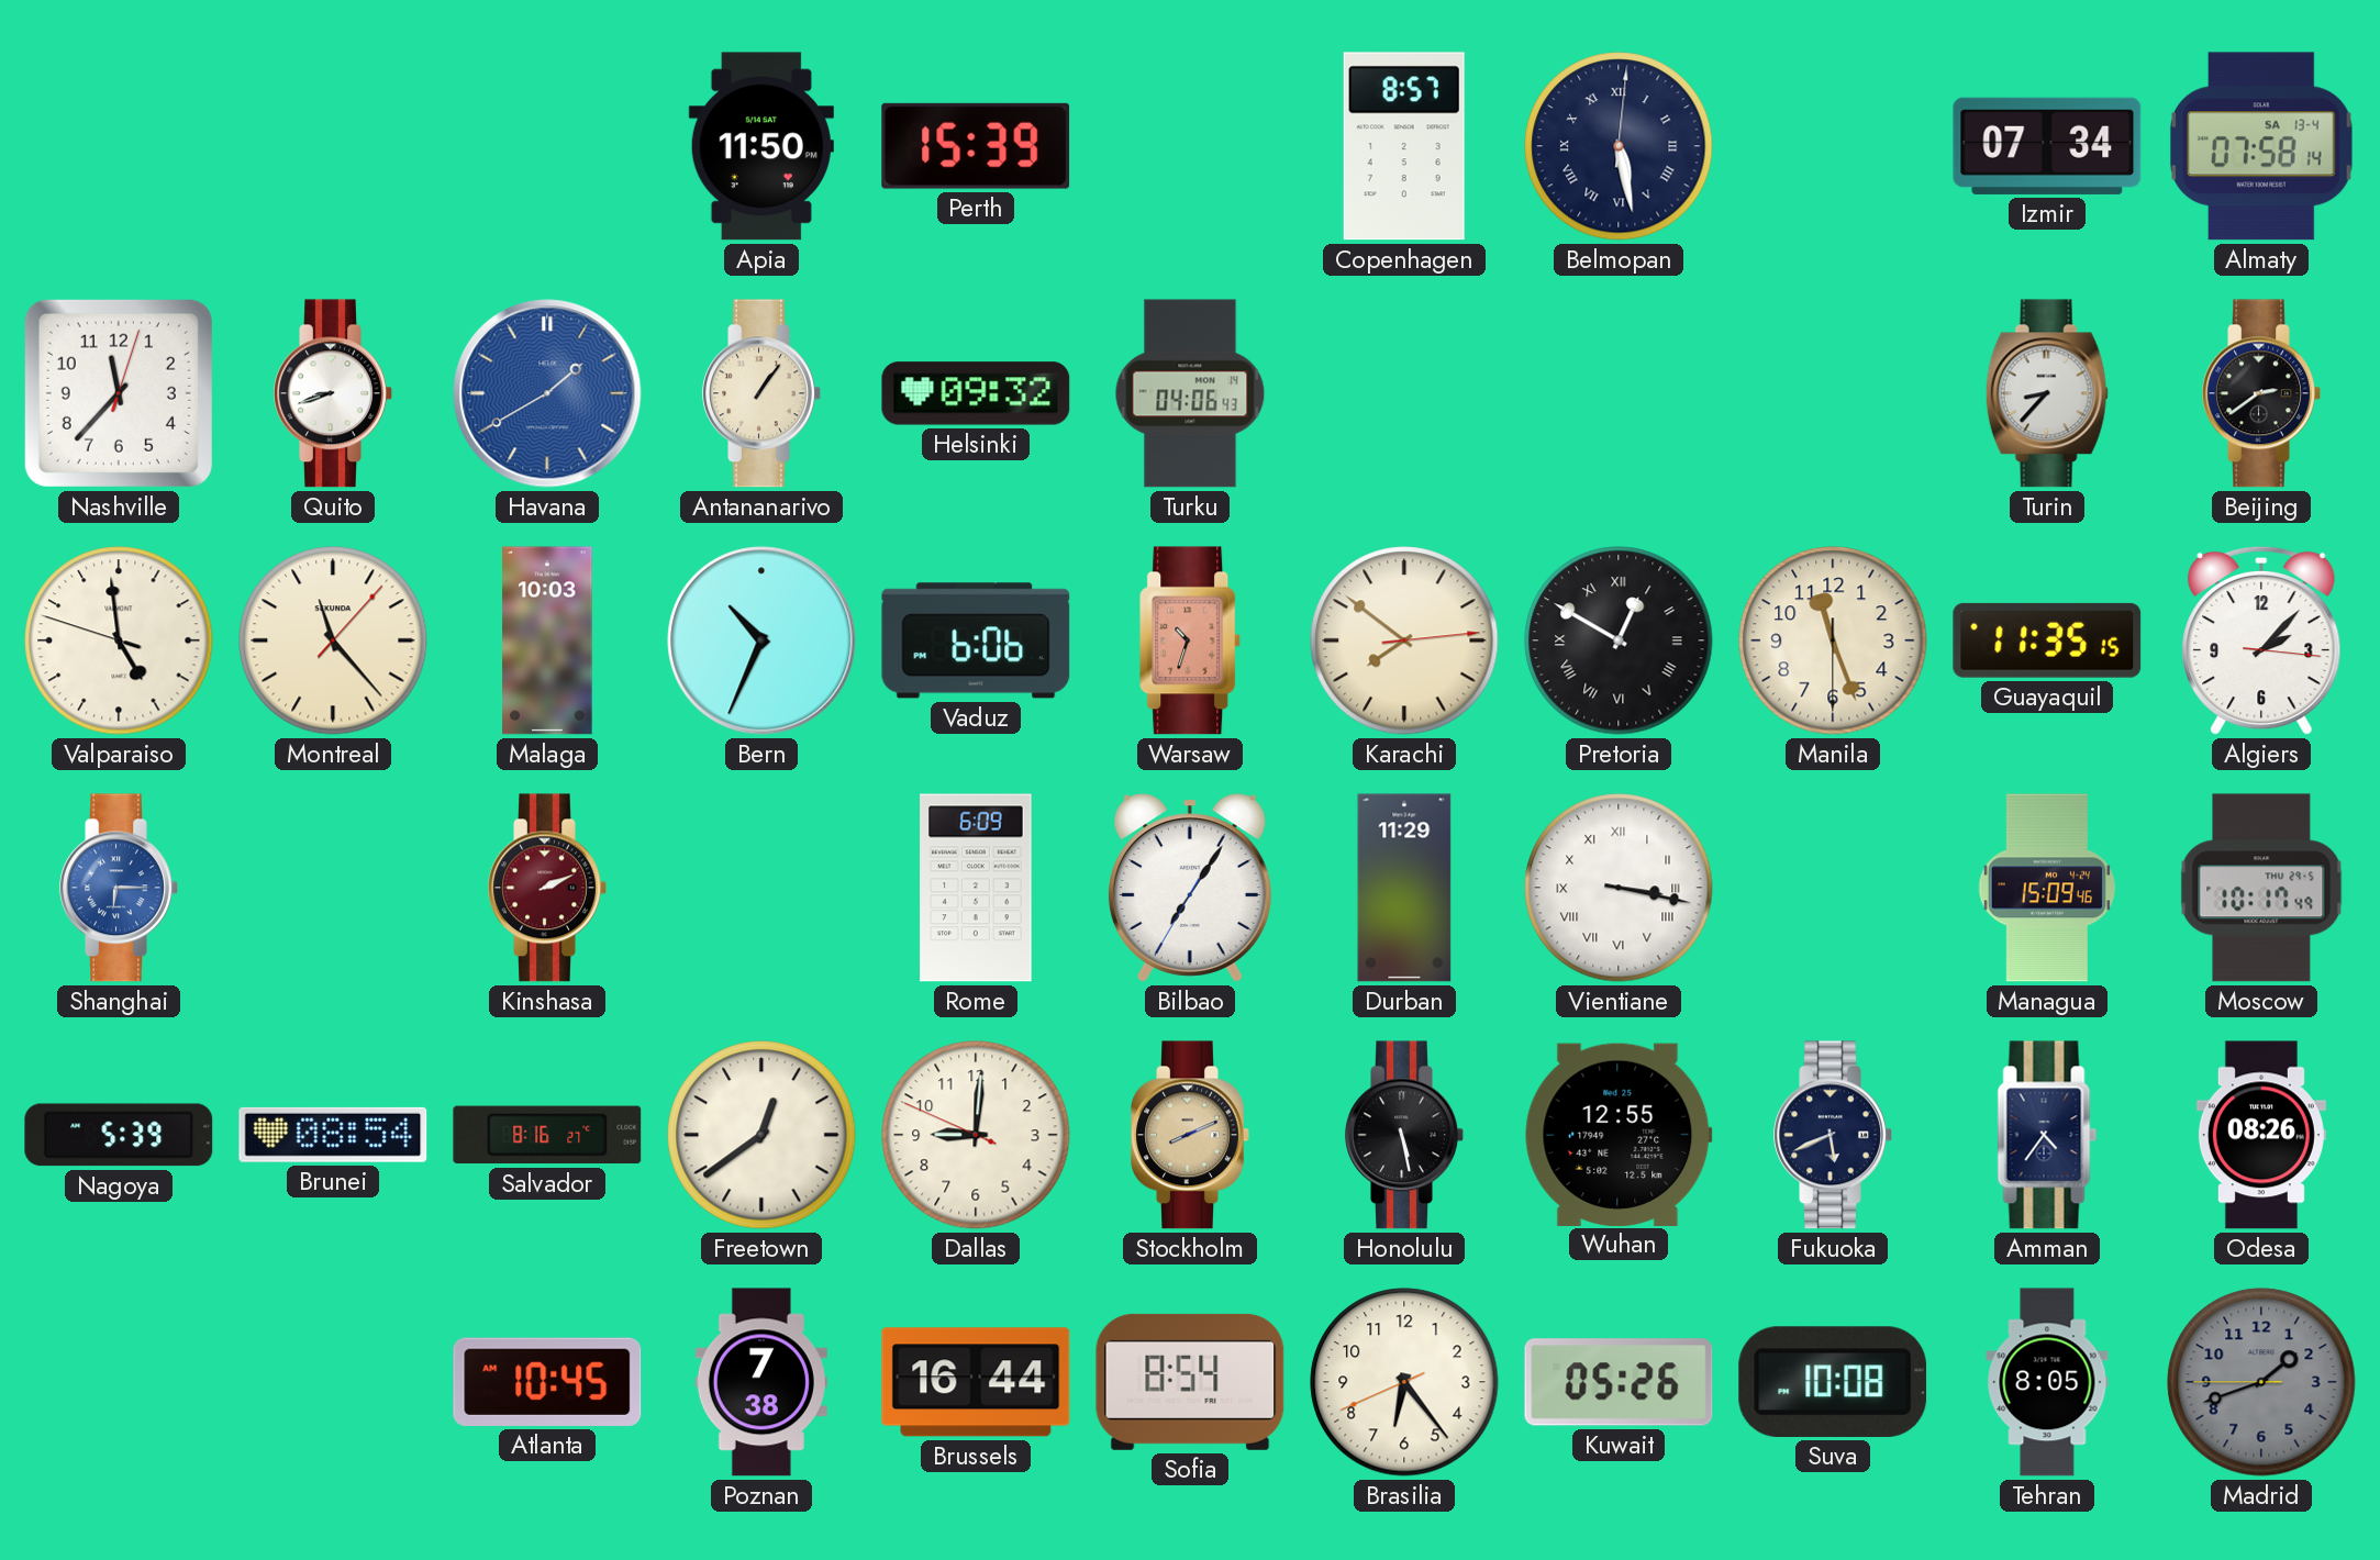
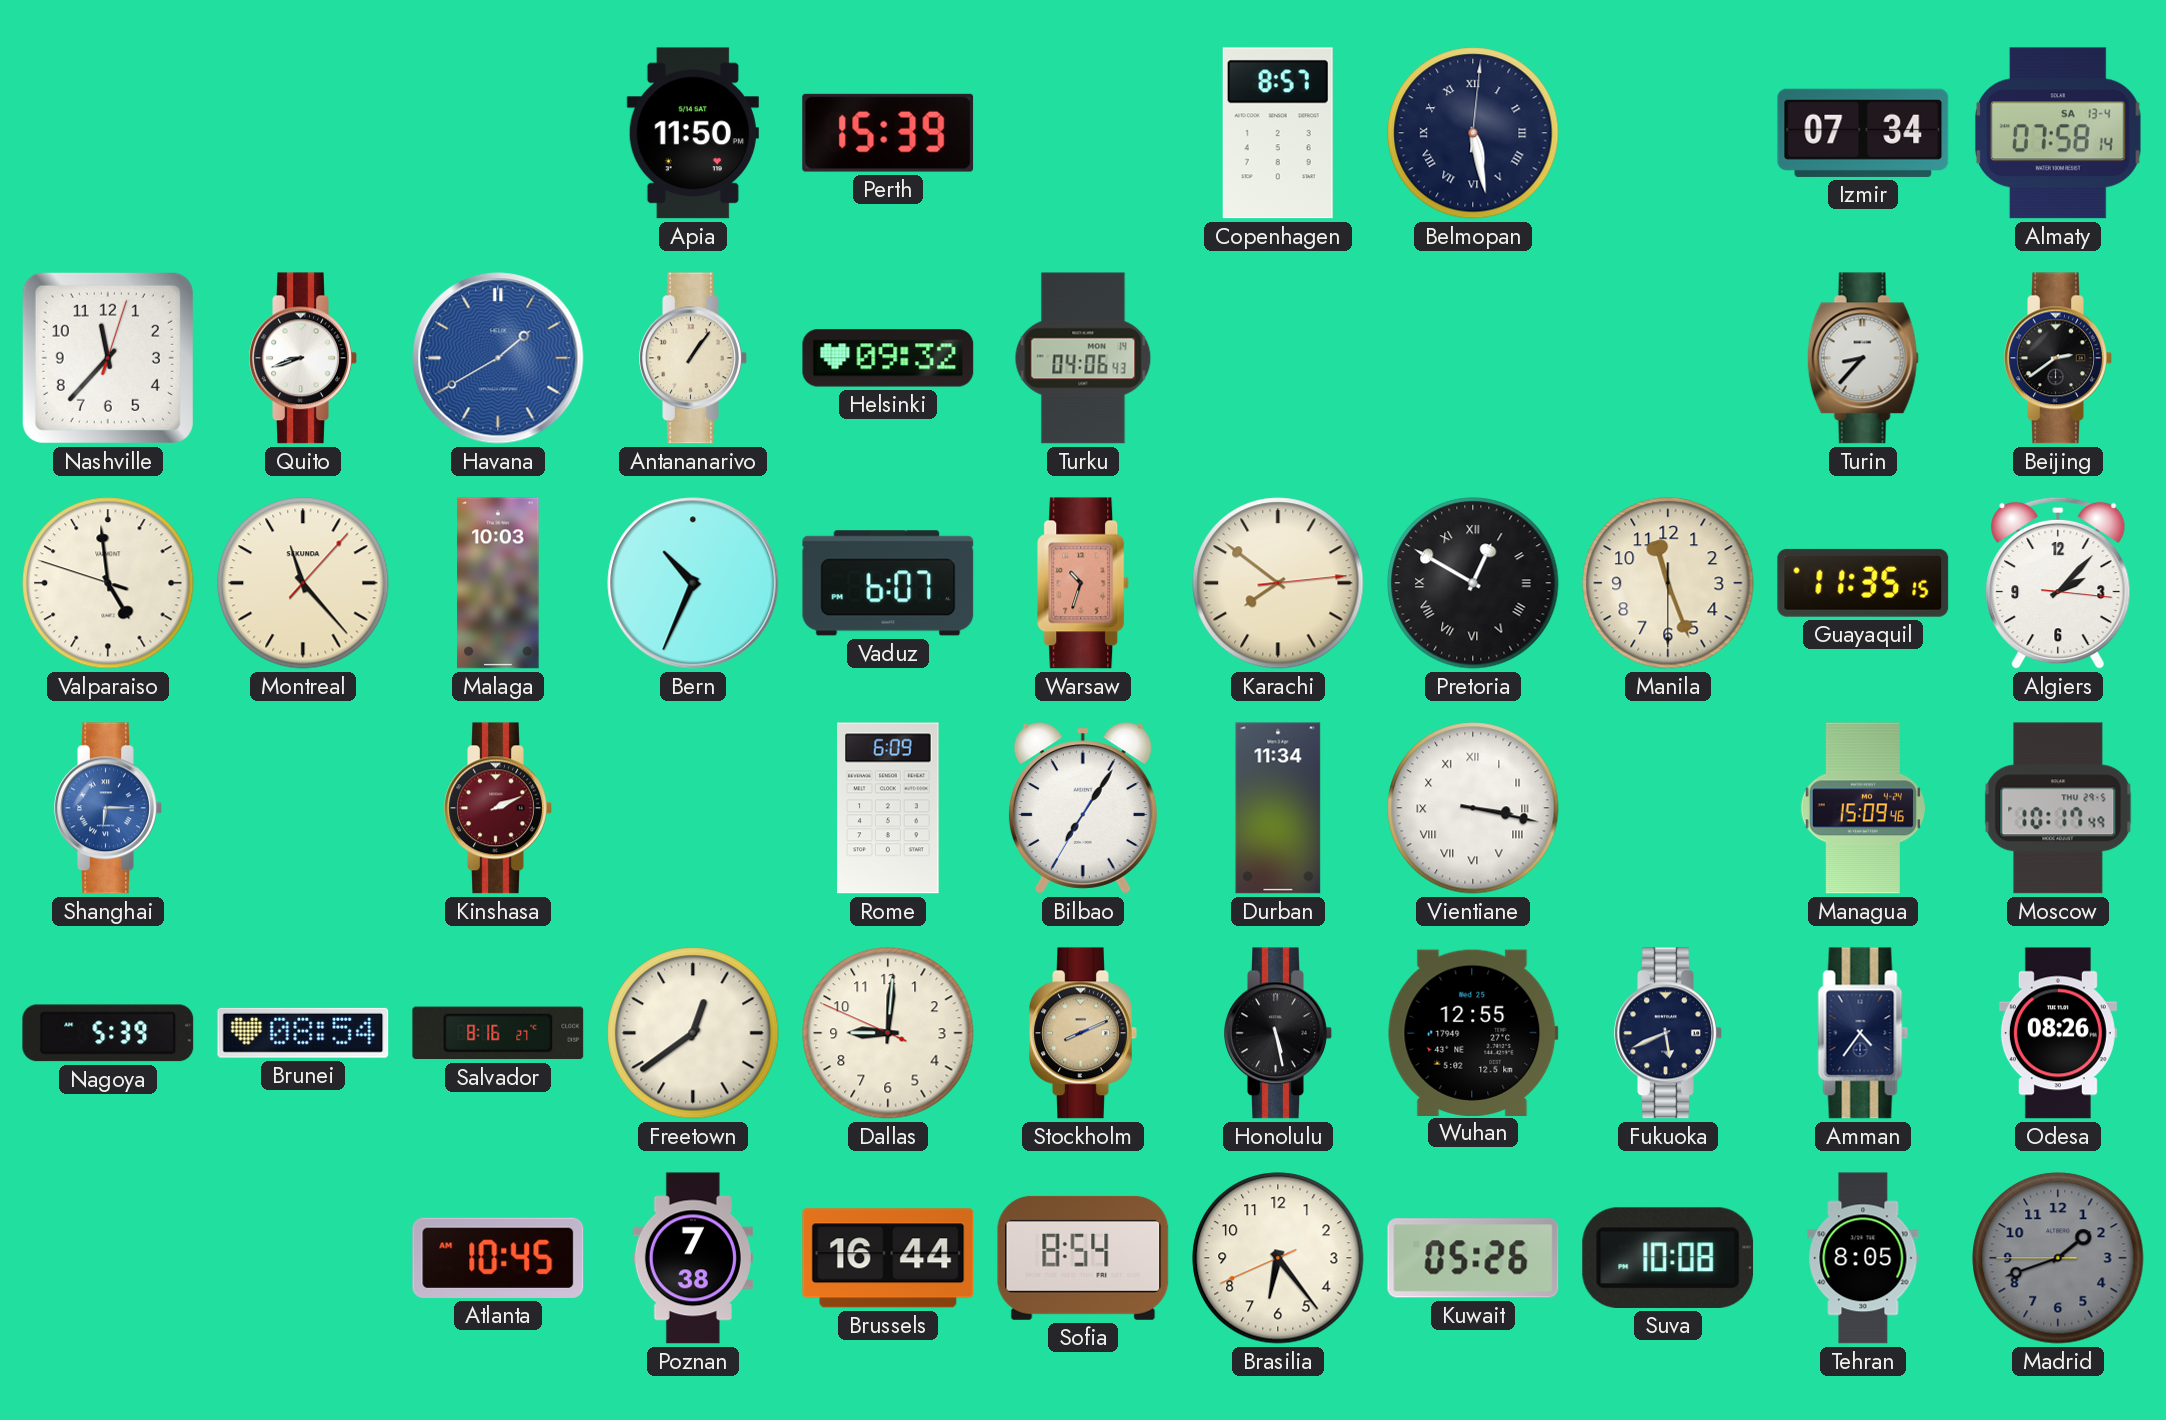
Vaduz: 6:06 -> 6:07
Durban: 11:29 -> 11:34
